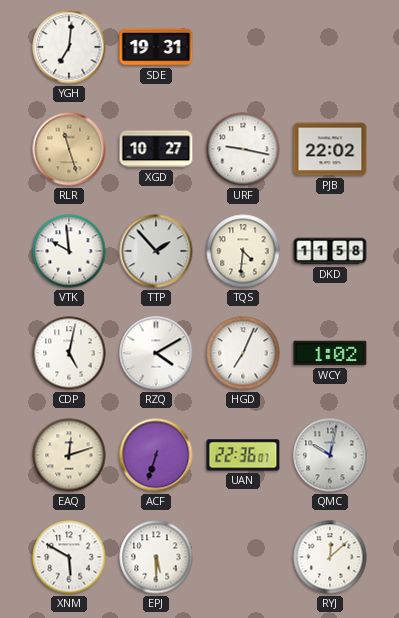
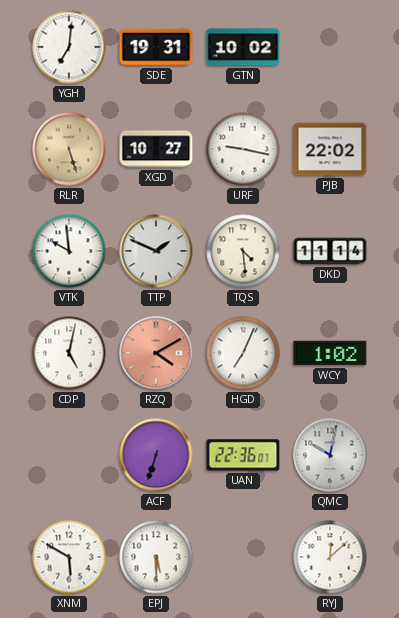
GTN: none -> 10:02
RLR: 11:27 -> 5:27
TTP: 1:53 -> 1:49
TQS: 4:31 -> 4:29
DKD: 11:58 -> 11:14
RZQ dial: white -> salmon
EAQ: 12:12 -> none
